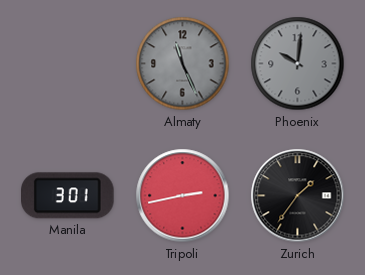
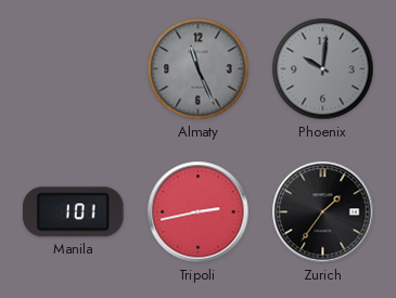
Manila: 3:01 -> 1:01
